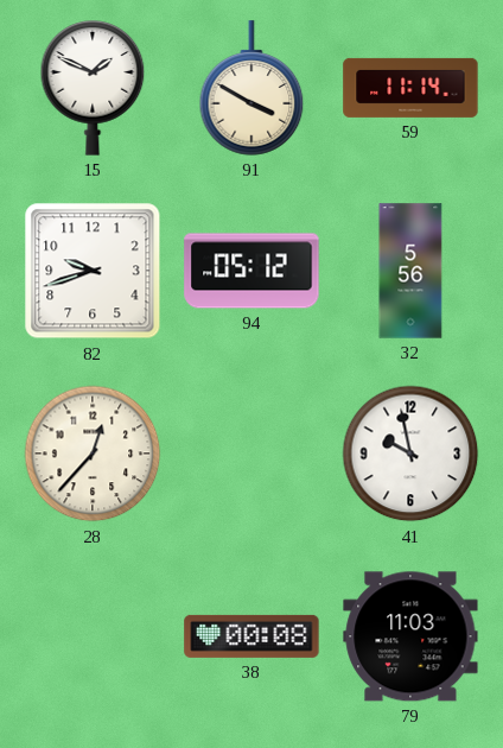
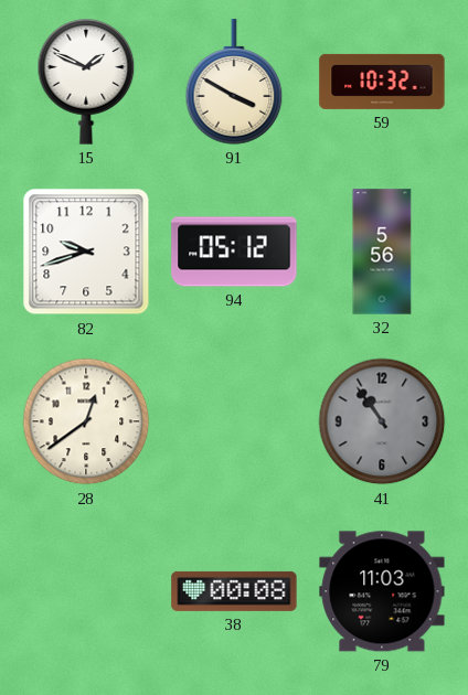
59: 11:14 -> 10:32
28: 12:37 -> 12:39
41: 9:58 -> 10:54
41 dial: white -> grey
